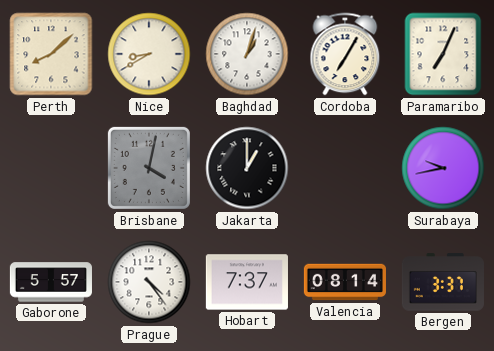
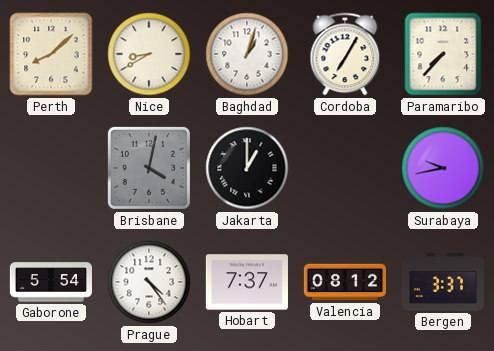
Paramaribo: 7:04 -> 7:37
Gaborone: 5:57 -> 5:54
Valencia: 08:14 -> 08:12
